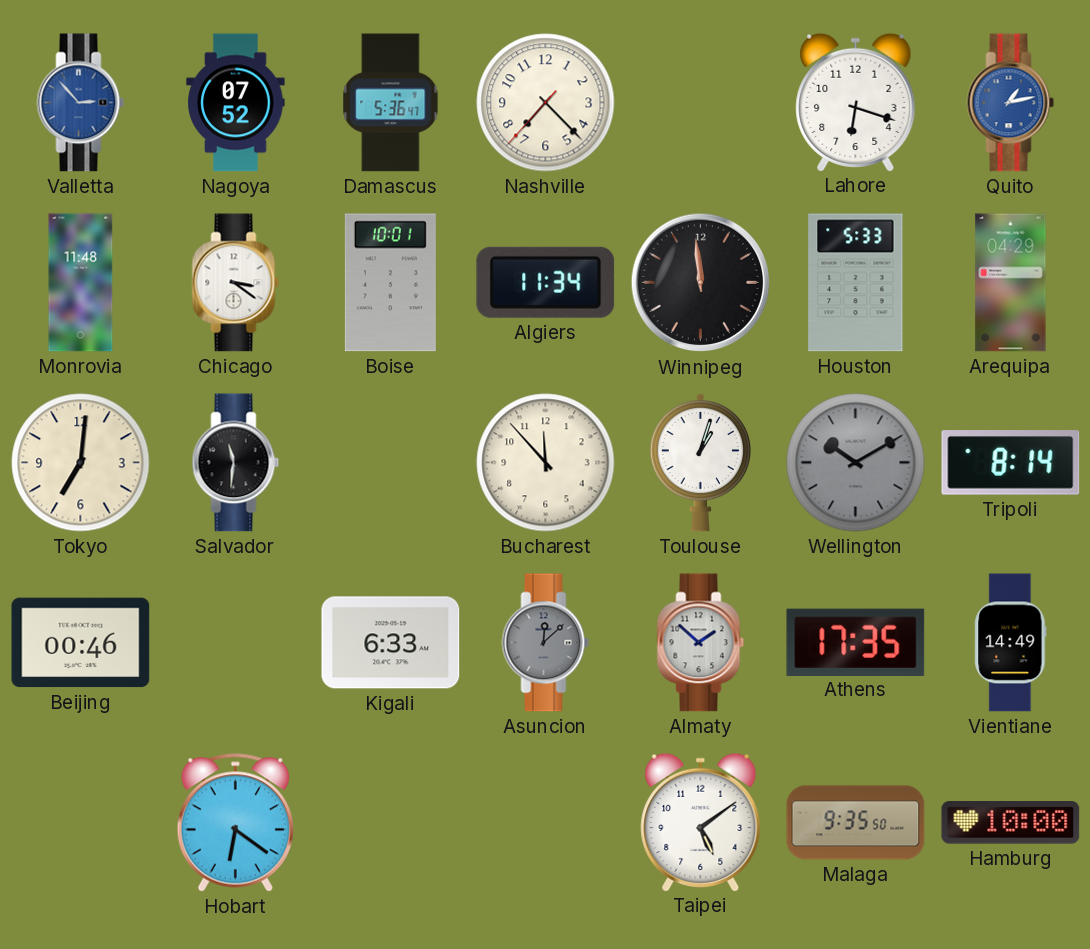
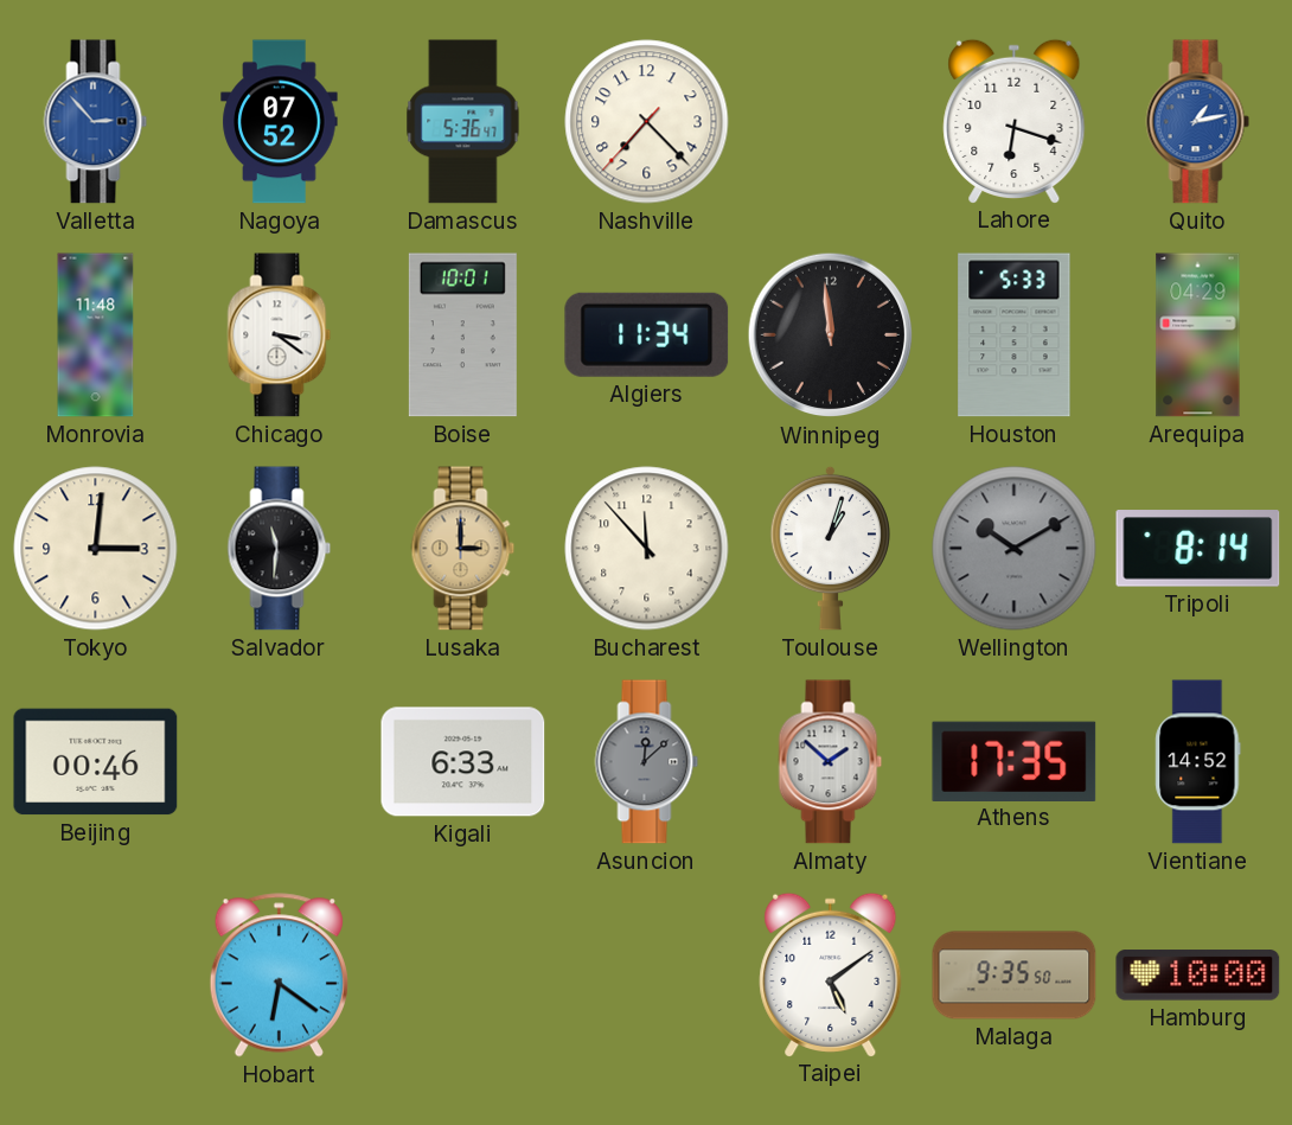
Tokyo: 7:01 -> 3:01
Lusaka: none -> 3:00
Vientiane: 14:49 -> 14:52
